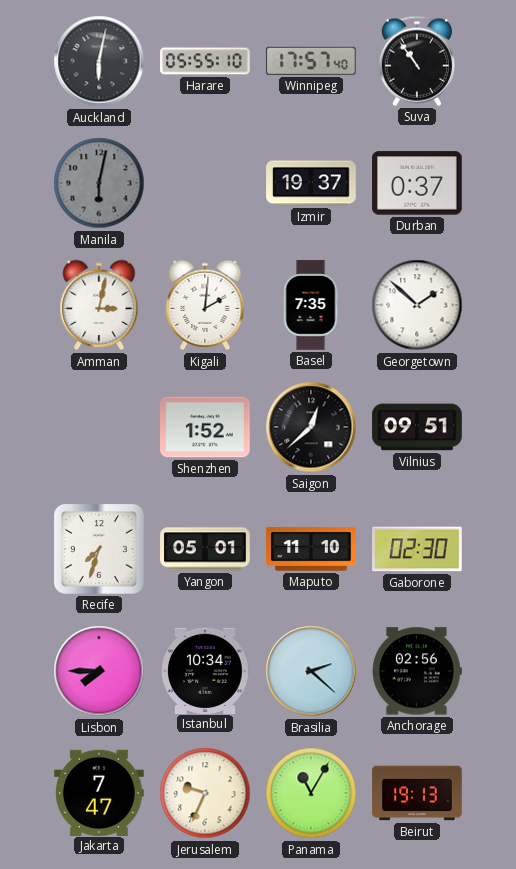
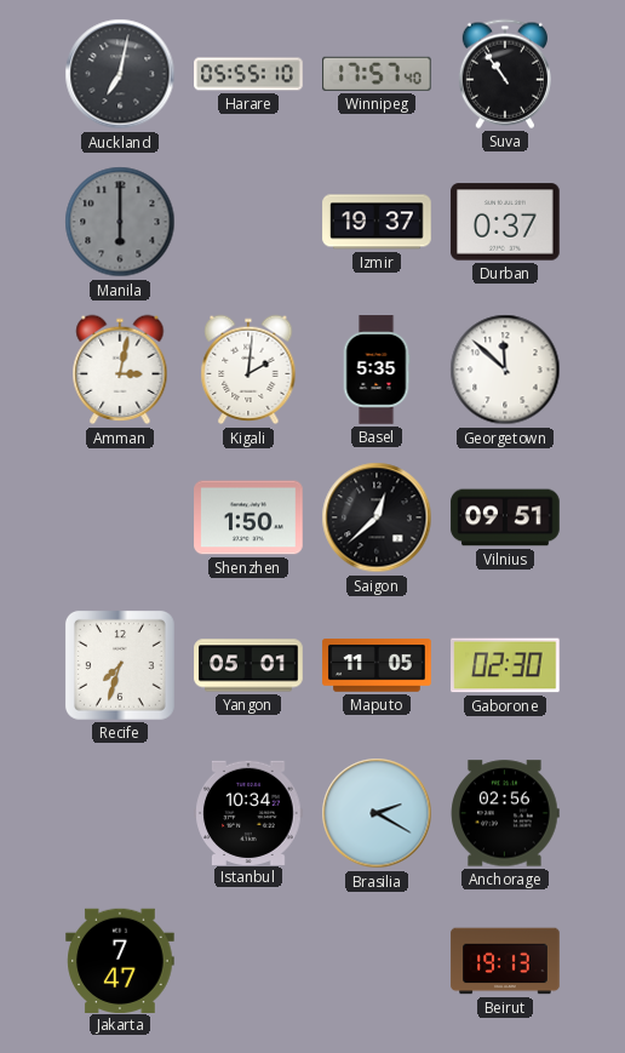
Auckland: 6:02 -> 7:02
Manila: 6:02 -> 6:00
Basel: 7:35 -> 5:35
Georgetown: 1:52 -> 11:52
Shenzhen: 1:52 -> 1:50
Maputo: 11:10 -> 11:05
Lisbon: 7:45 -> none
Brasilia: 2:22 -> 2:20
Jerusalem: 9:34 -> none
Panama: 11:05 -> none
